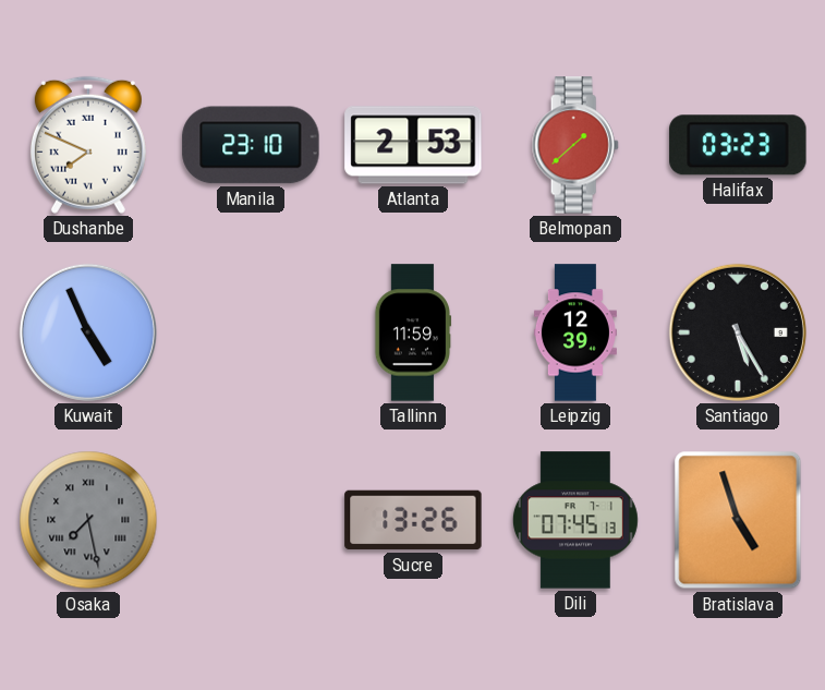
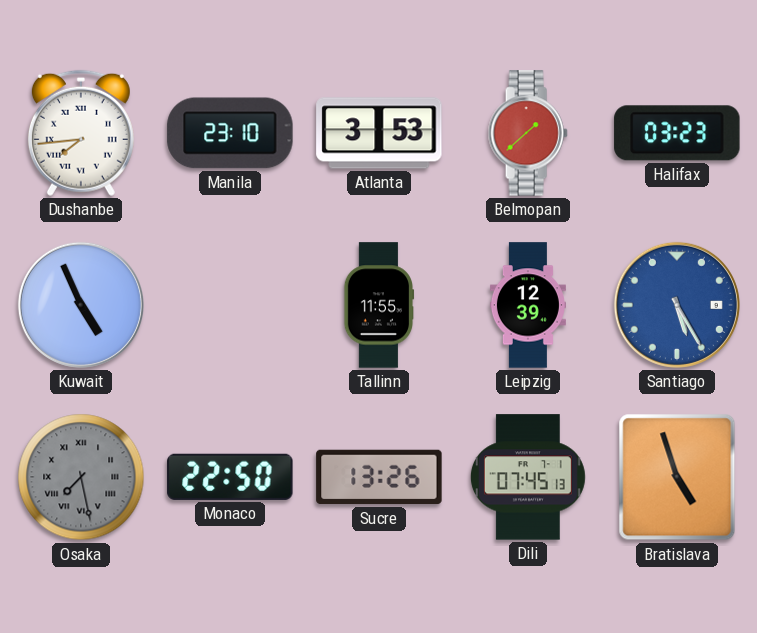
Dushanbe: 7:49 -> 7:44
Atlanta: 2:53 -> 3:53
Tallinn: 11:59 -> 11:55
Santiago dial: black -> blue
Monaco: none -> 22:50
